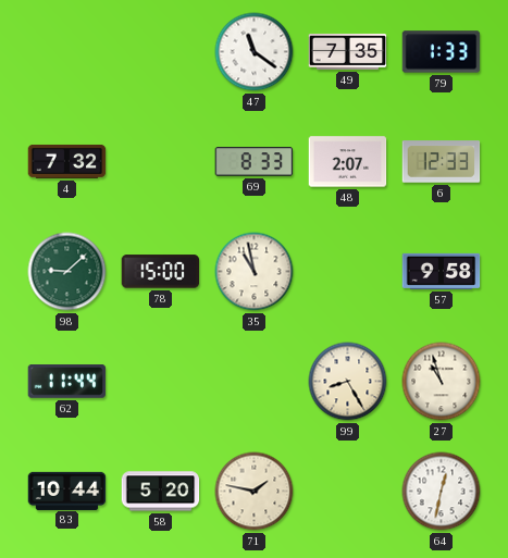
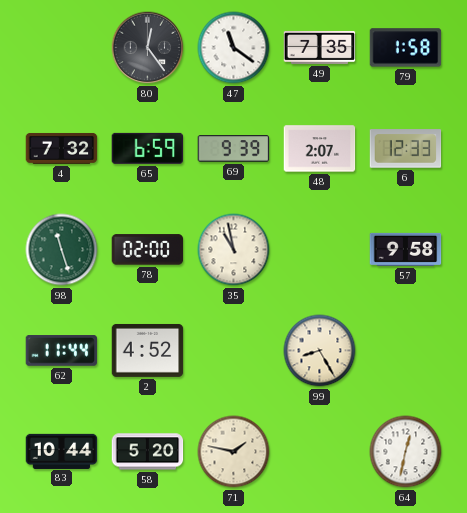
80: none -> 12:24
79: 1:33 -> 1:58
65: none -> 6:59
69: 8:33 -> 9:39
98: 9:08 -> 11:27
78: 15:00 -> 02:00
2: none -> 4:52
27: 10:57 -> none
